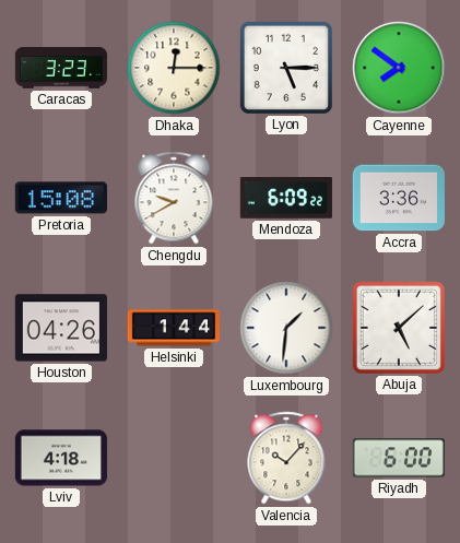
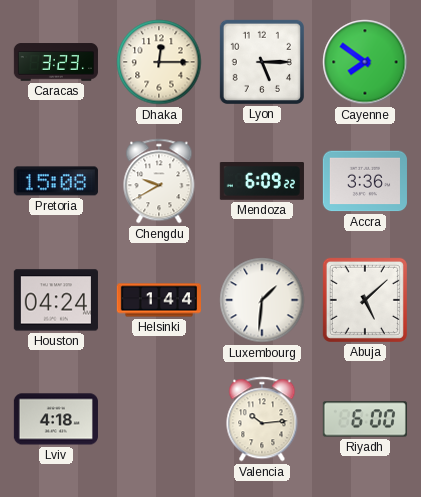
Houston: 04:26 -> 04:24
Valencia: 10:07 -> 10:14
